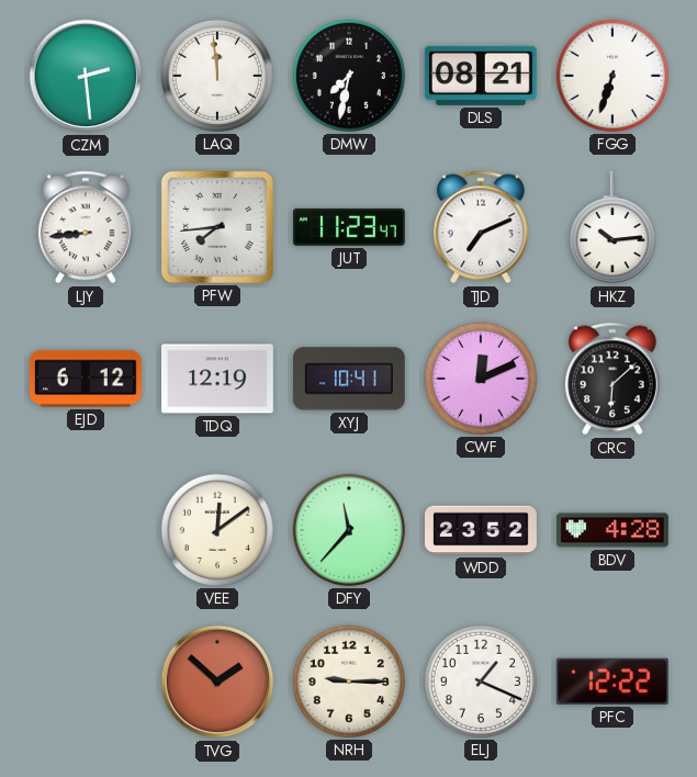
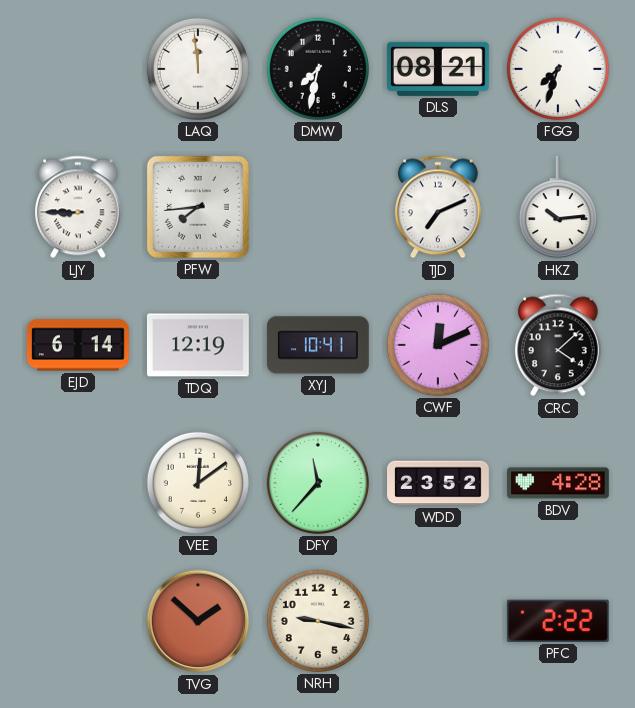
CZM: 2:29 -> none
FGG: 6:33 -> 7:33
LJY: 8:44 -> 8:45
JUT: 11:23 -> none
EJD: 6:12 -> 6:14
CRC: 6:08 -> 4:08
NRH: 9:15 -> 9:17
ELJ: 1:19 -> none
PFC: 12:22 -> 2:22
